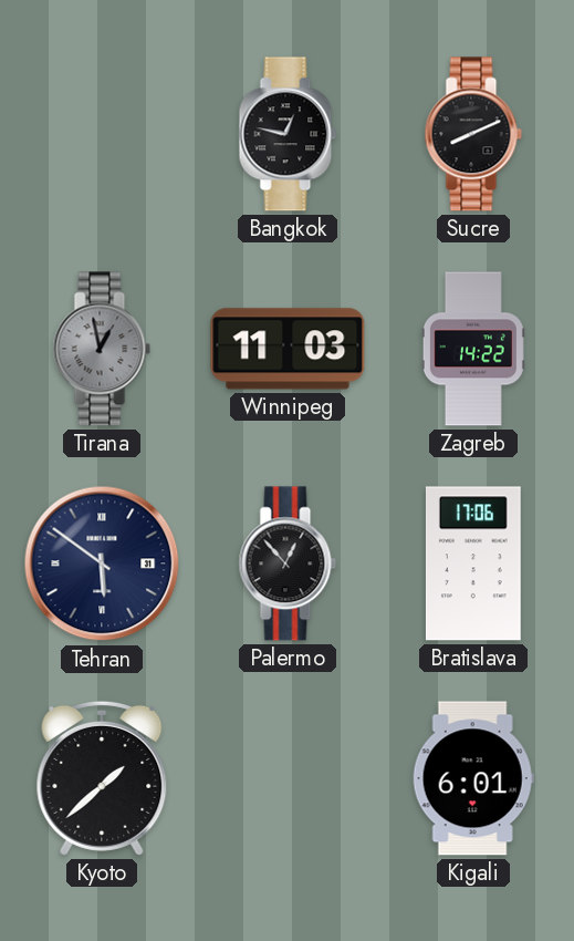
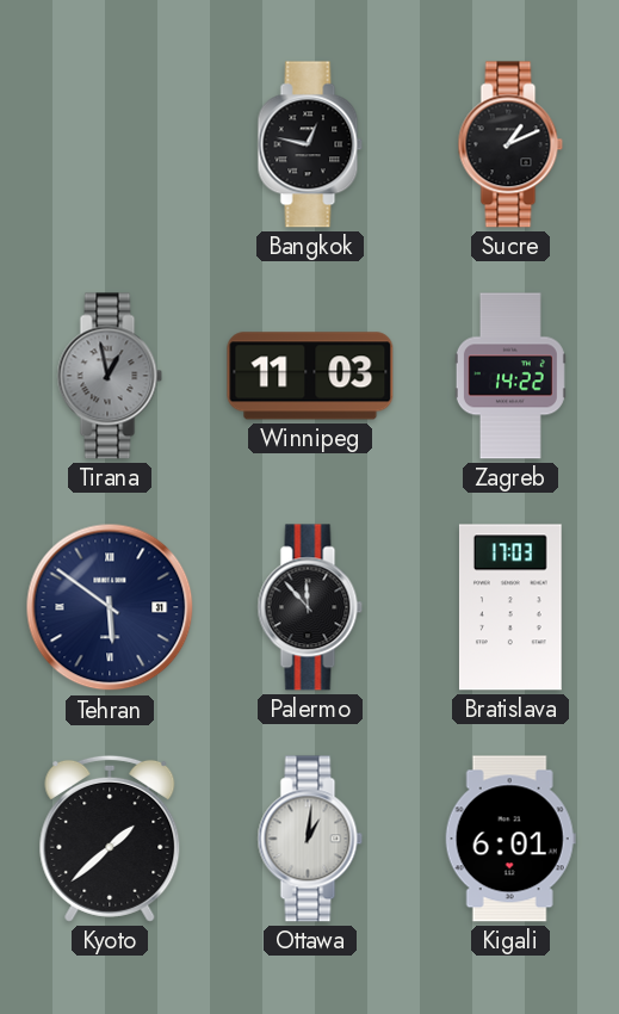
Sucre: 8:11 -> 1:11
Palermo: 12:53 -> 11:53
Bratislava: 17:06 -> 17:03
Ottawa: none -> 1:01
